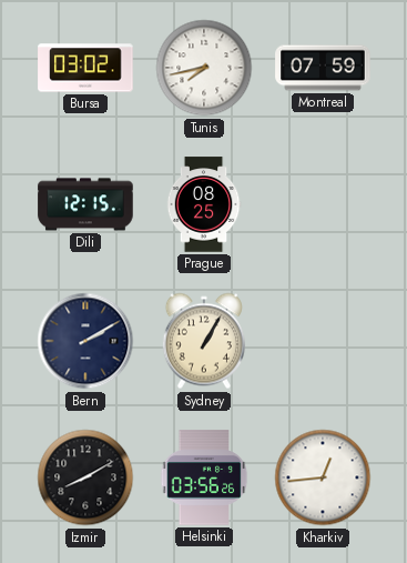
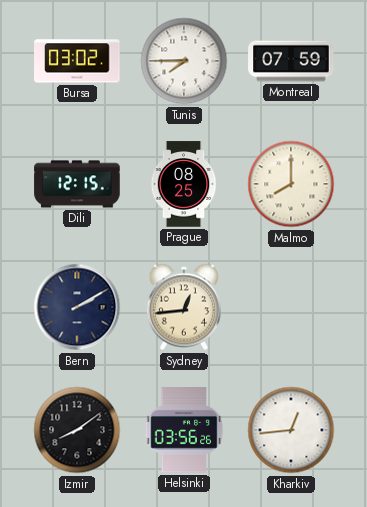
Tunis: 7:43 -> 7:45
Malmo: none -> 8:00
Sydney: 1:05 -> 12:44
Izmir: 8:10 -> 8:09
